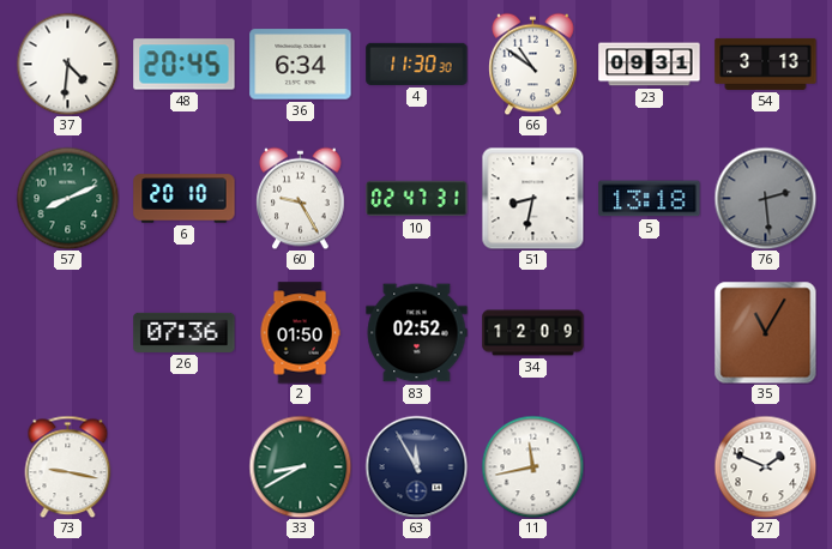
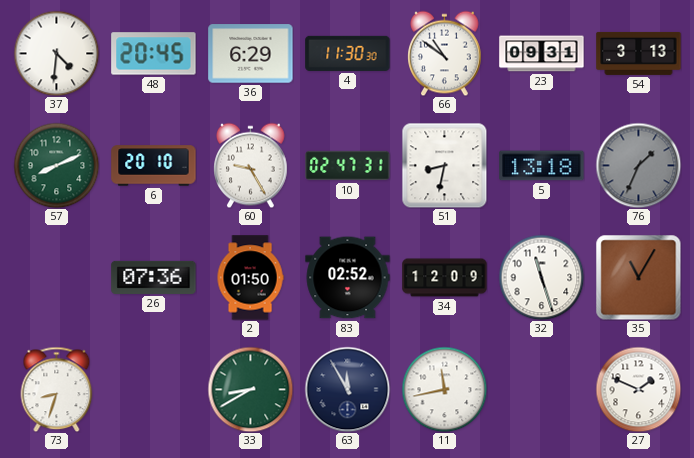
36: 6:34 -> 6:29
76: 2:29 -> 1:34
32: none -> 11:27
73: 9:17 -> 8:33
